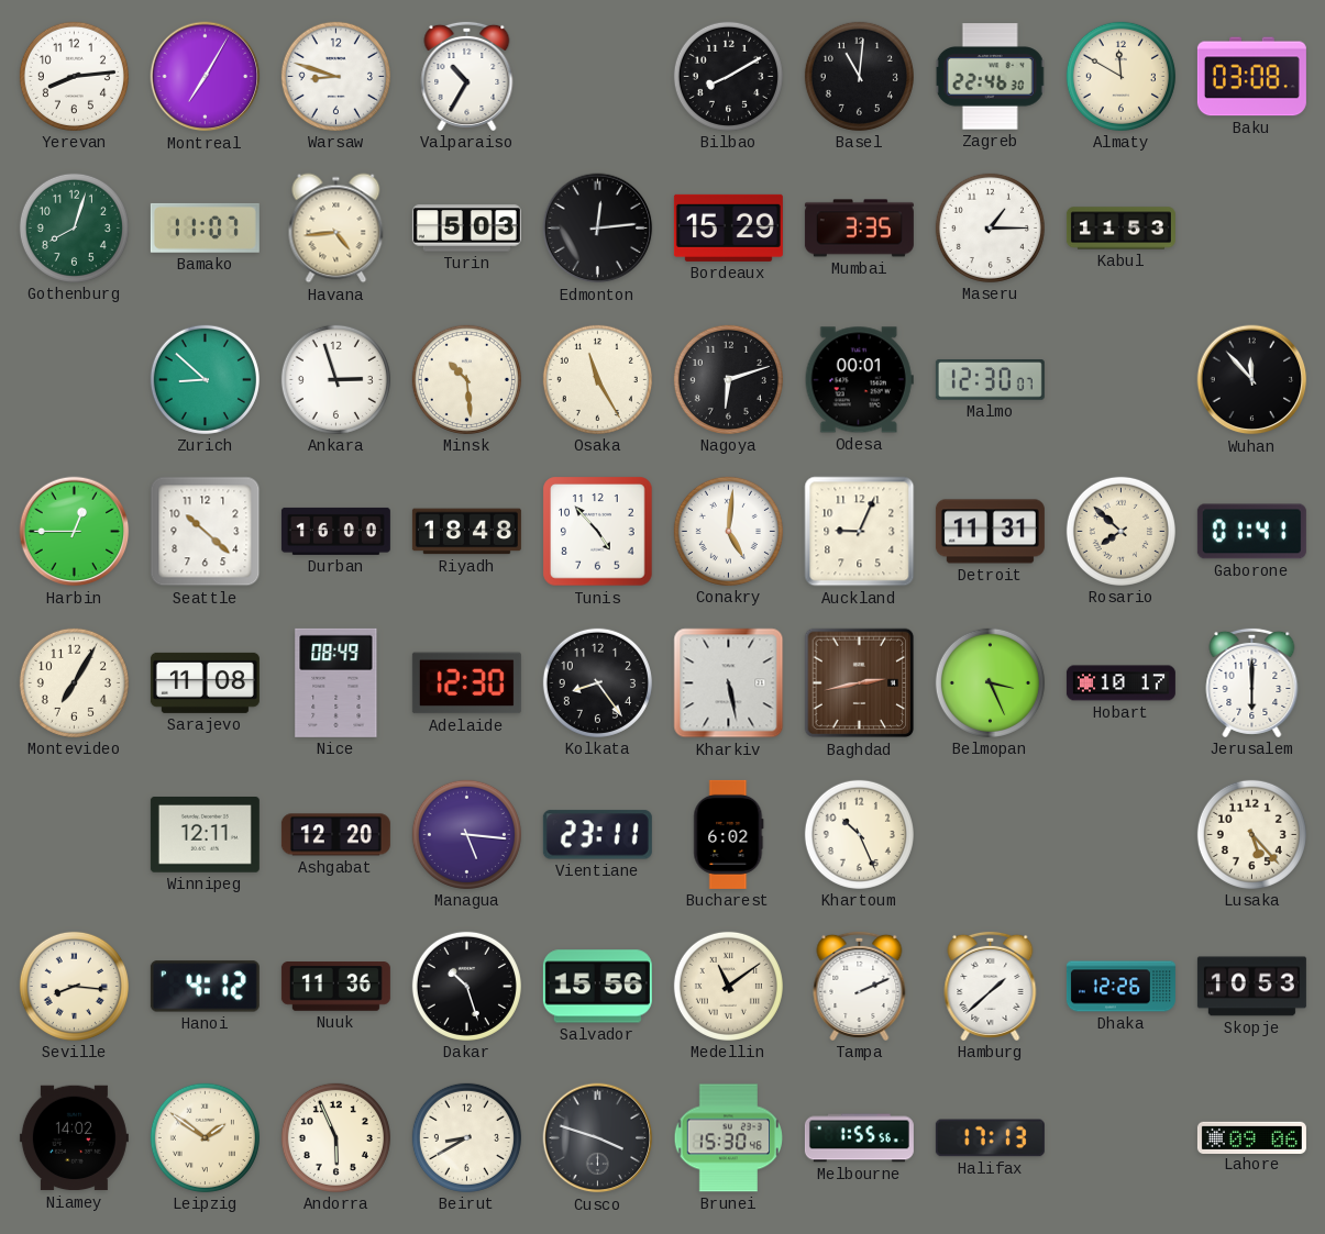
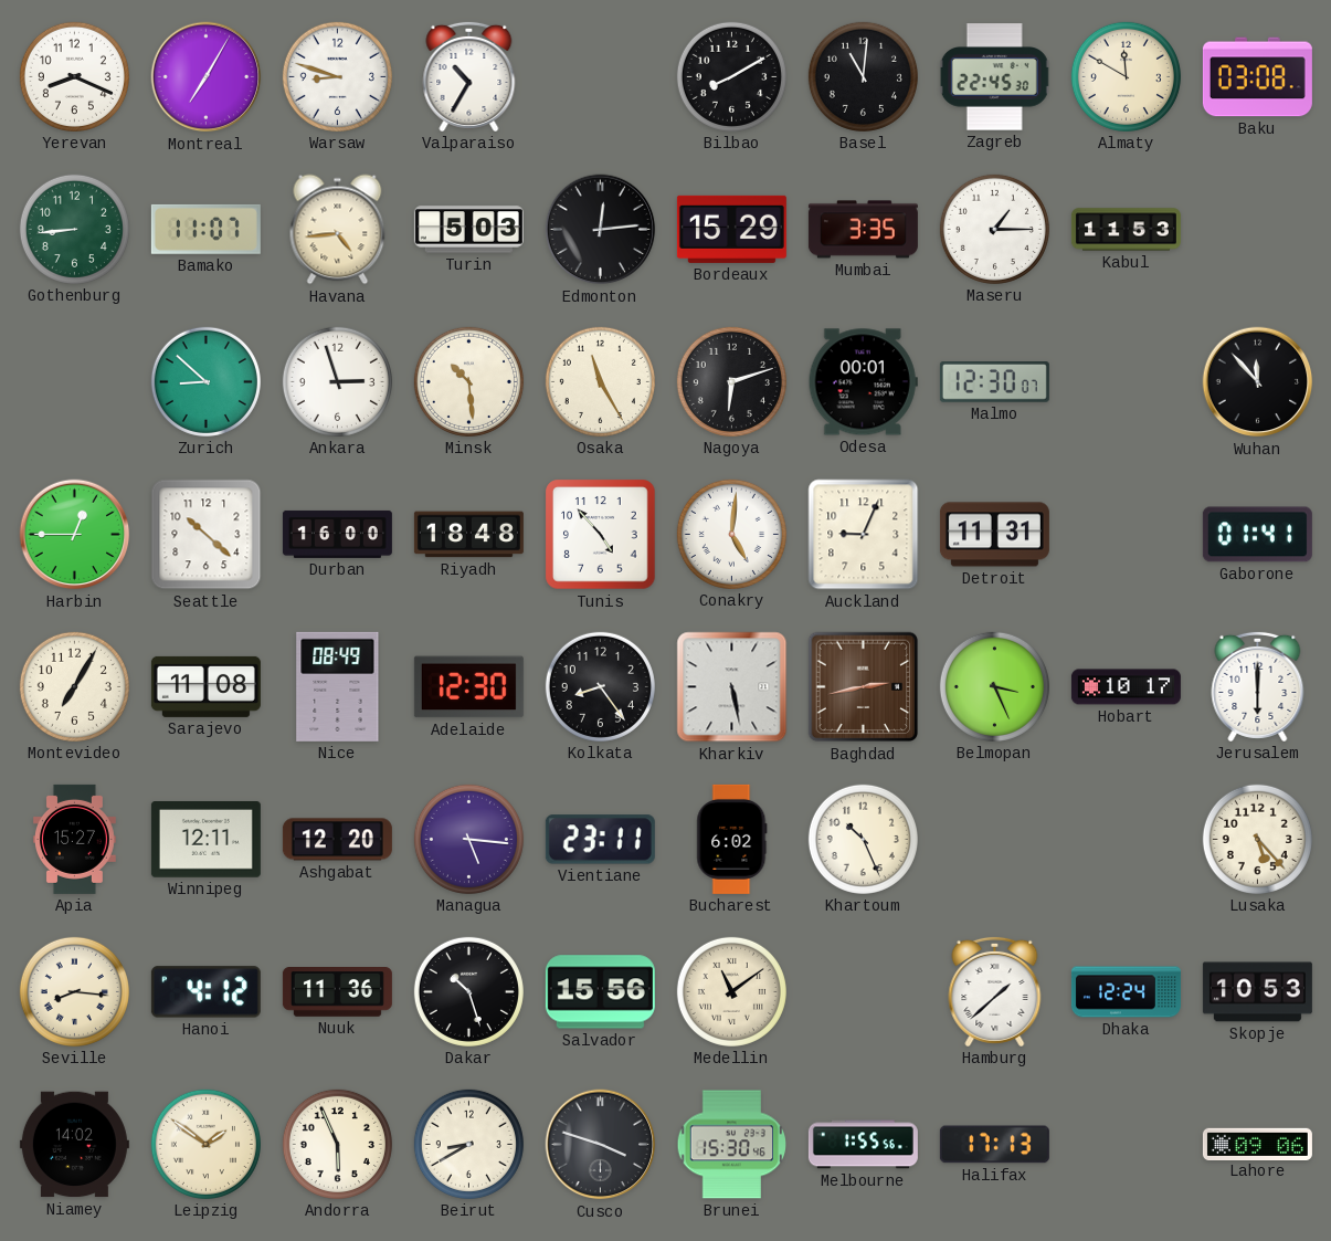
Yerevan: 8:14 -> 8:19
Zagreb: 22:46 -> 22:45
Gothenburg: 8:03 -> 8:44
Rosario: 7:52 -> none
Apia: none -> 15:27
Tampa: 2:11 -> none
Dhaka: 12:26 -> 12:24
